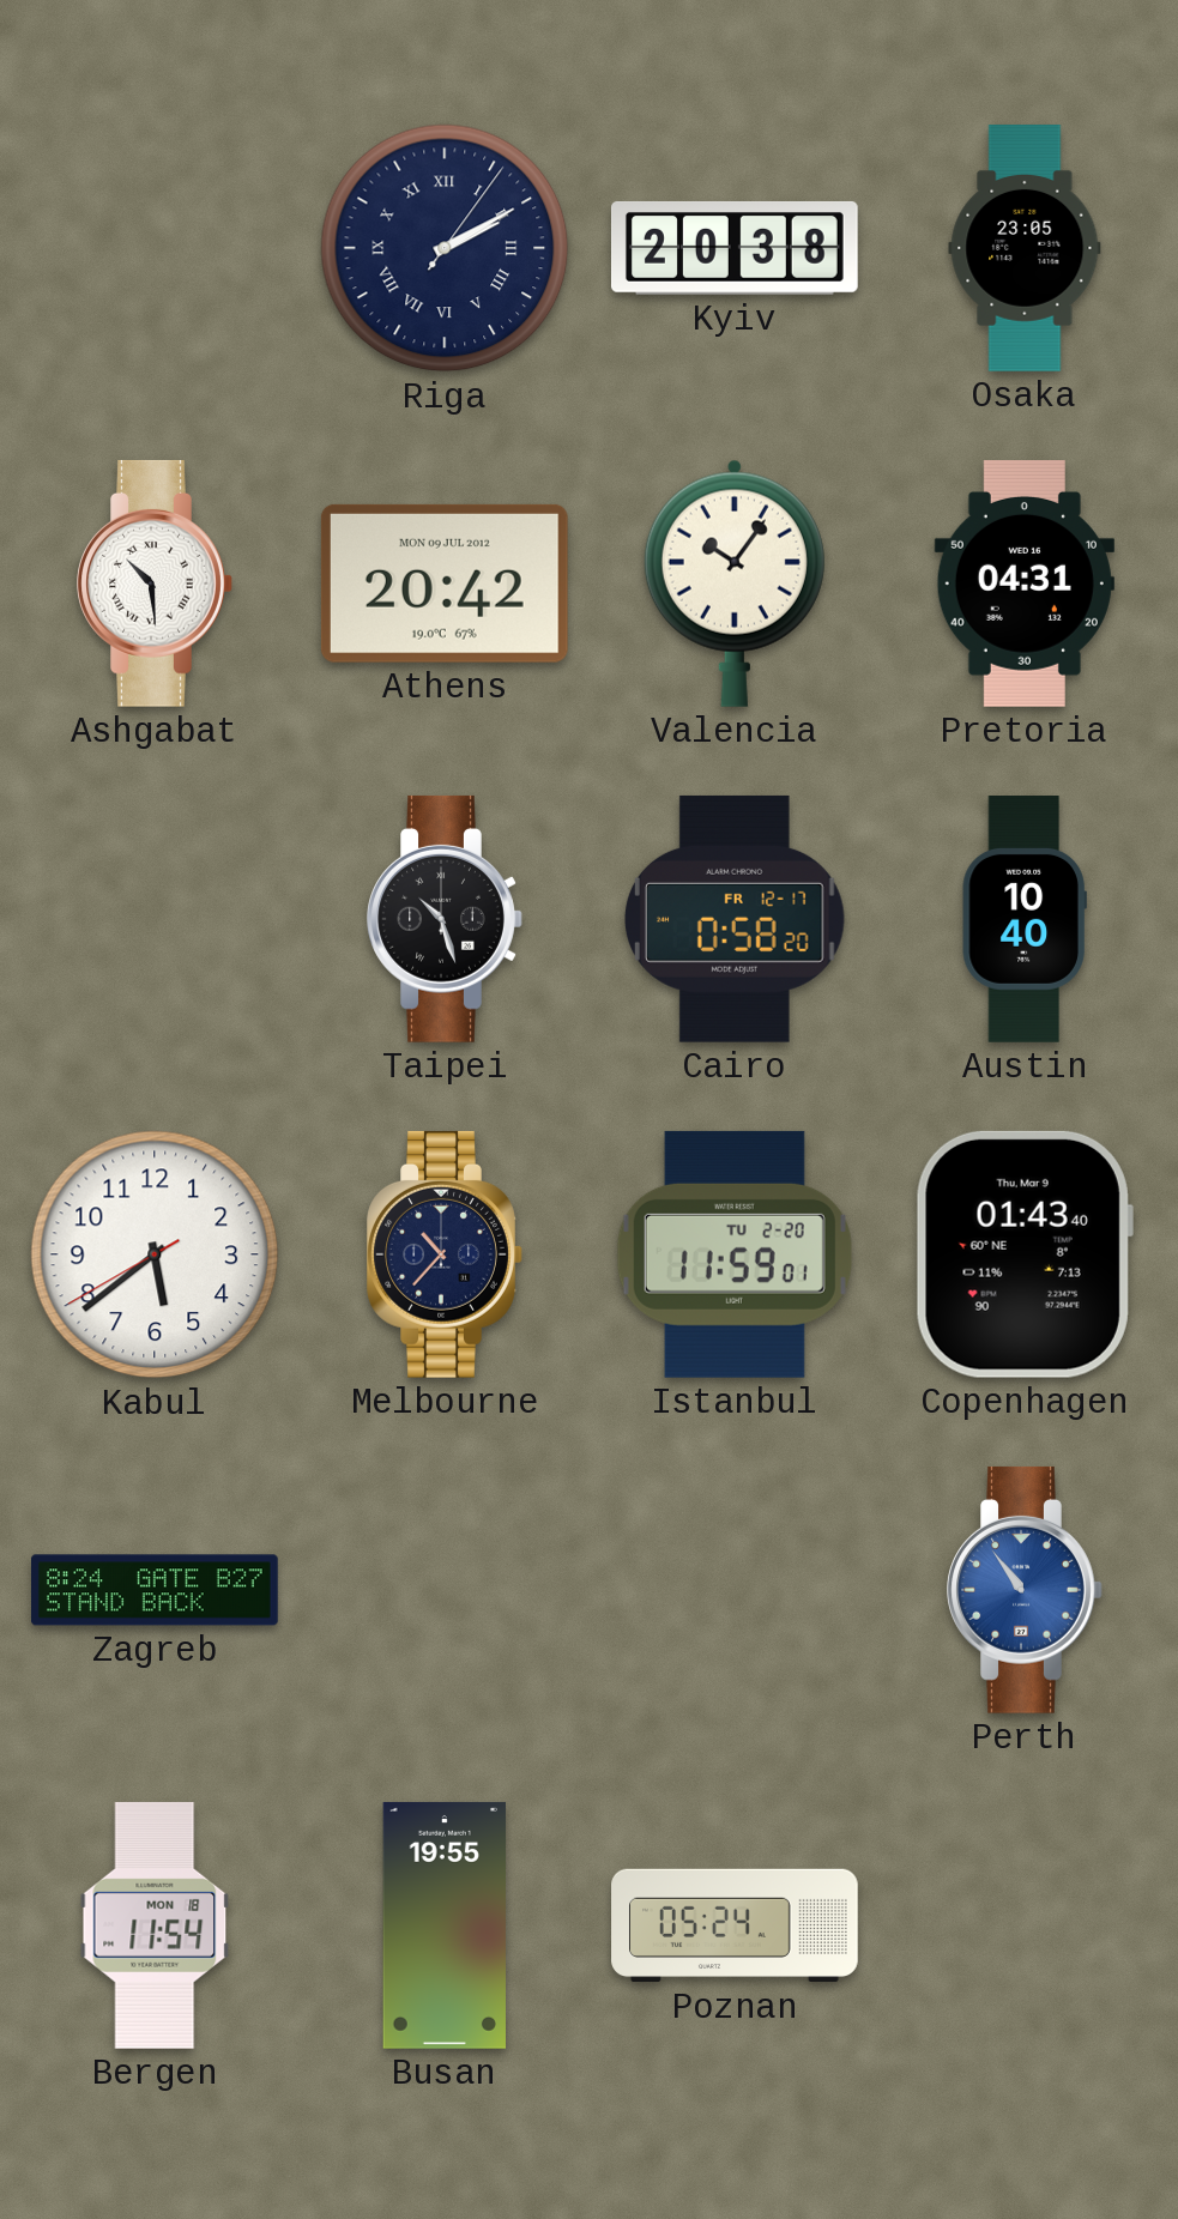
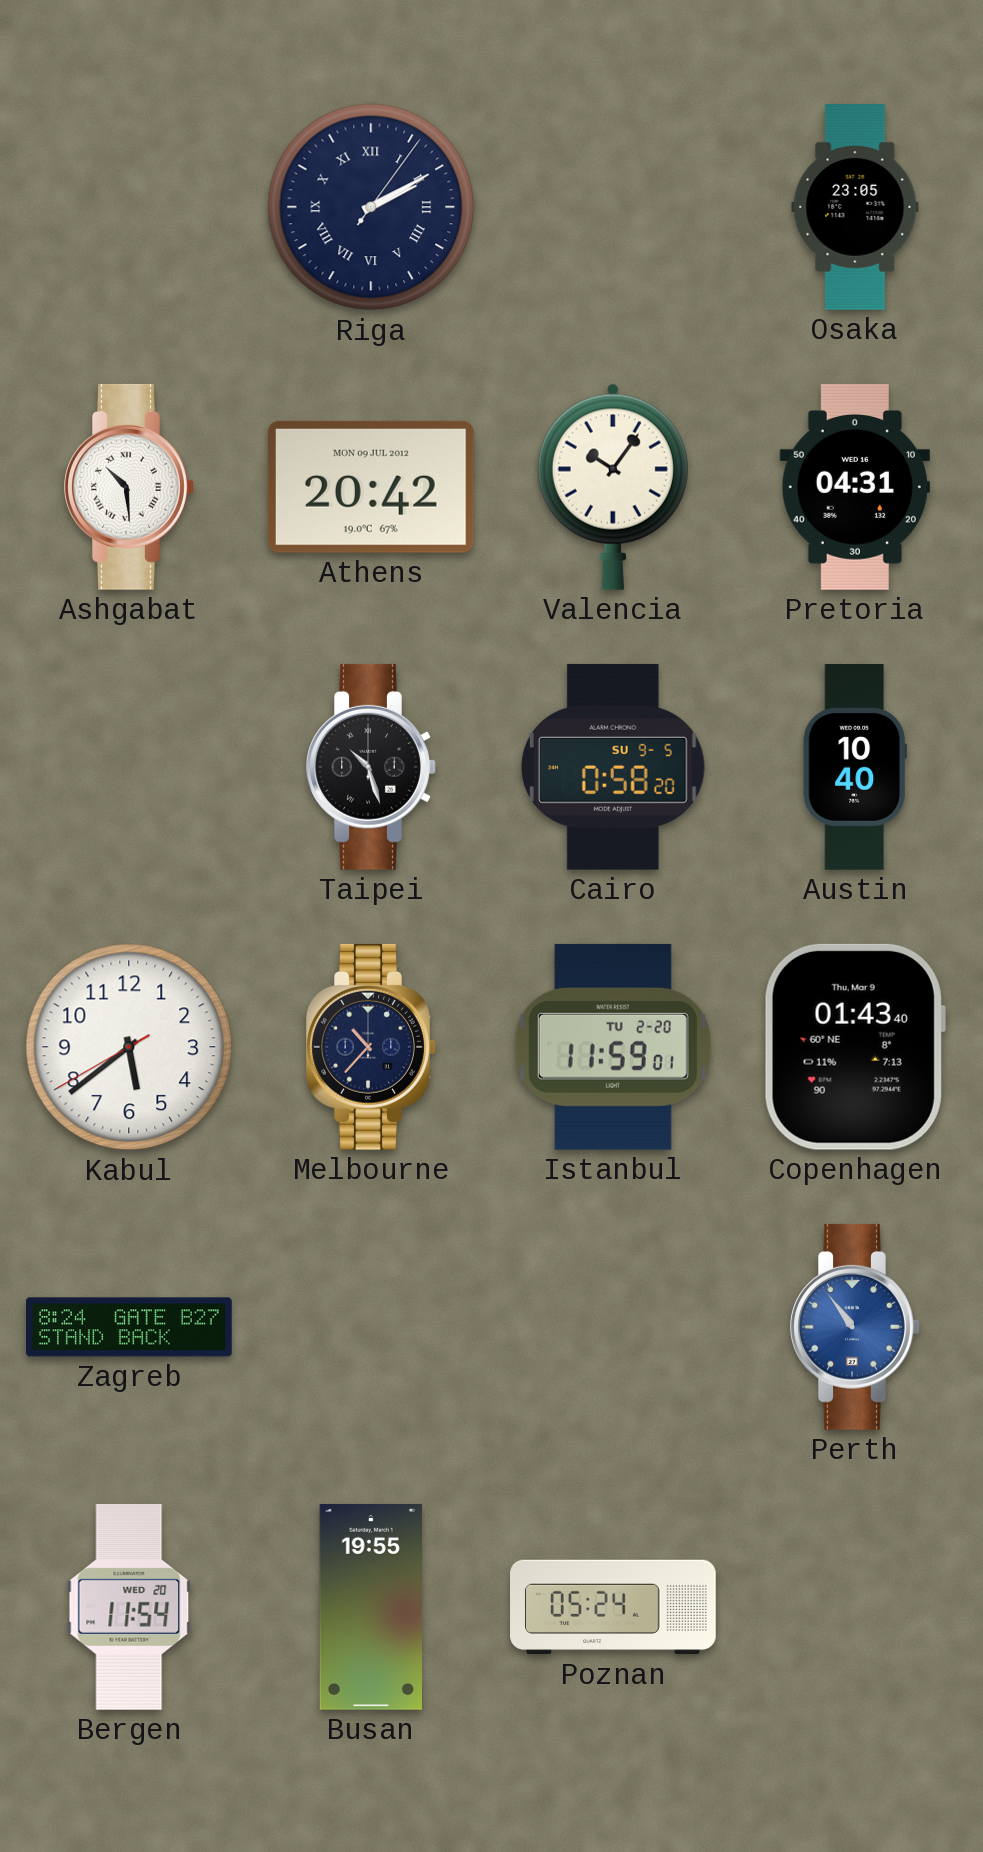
Kyiv: 20:38 -> none
Cairo date: FR 12-17 -> SU 9-5
Bergen date: MON 18 -> WED 20
